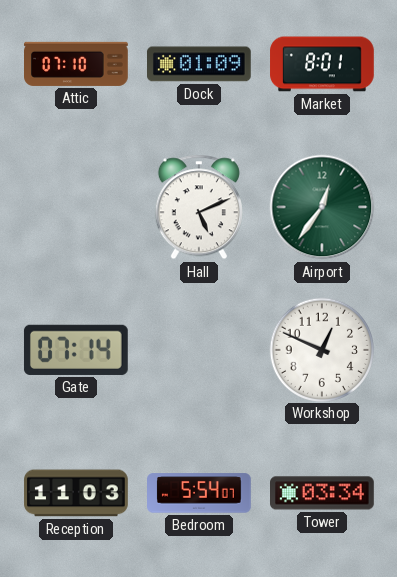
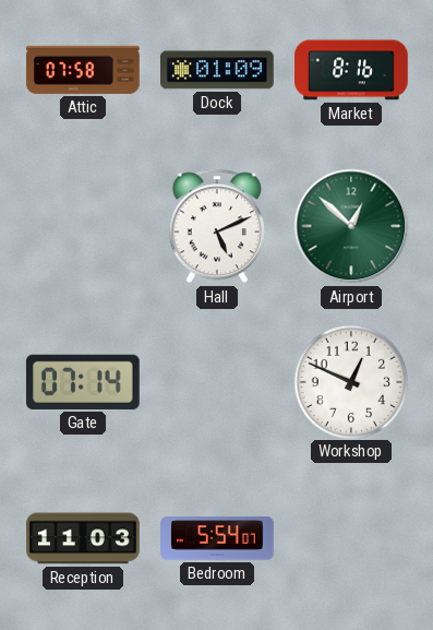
Attic: 07:10 -> 07:58
Market: 8:01 -> 8:16
Airport: 12:36 -> 12:52
Tower: 03:34 -> none
